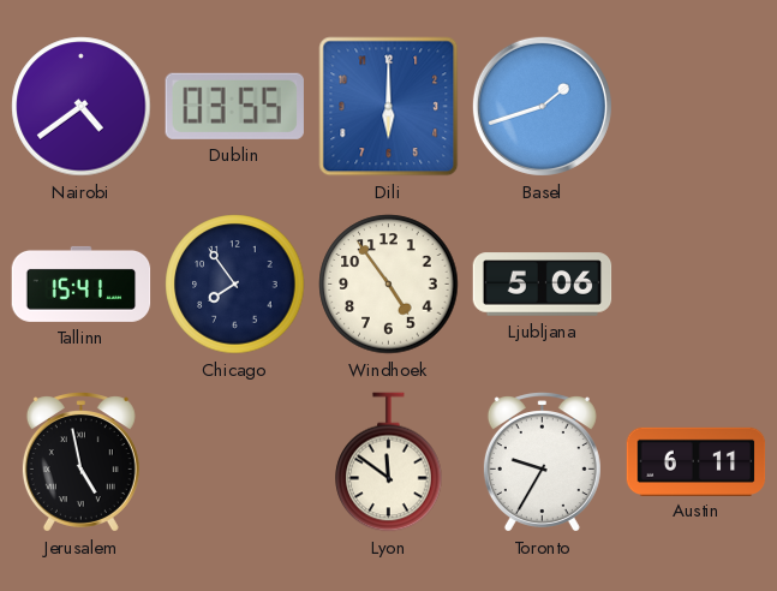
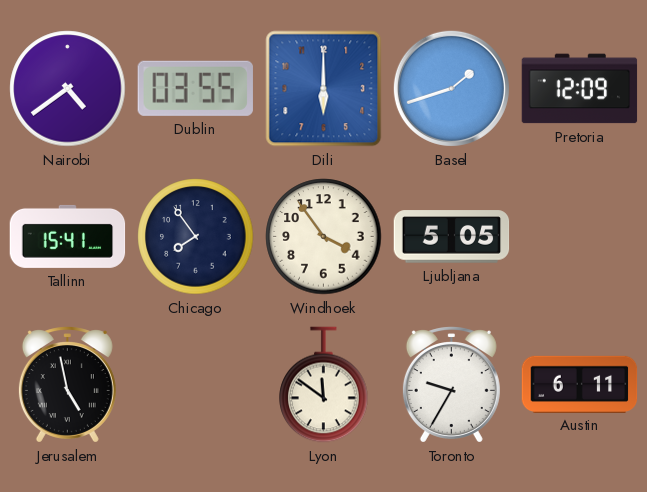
Pretoria: none -> 12:09
Windhoek: 4:54 -> 3:54
Ljubljana: 5:06 -> 5:05
